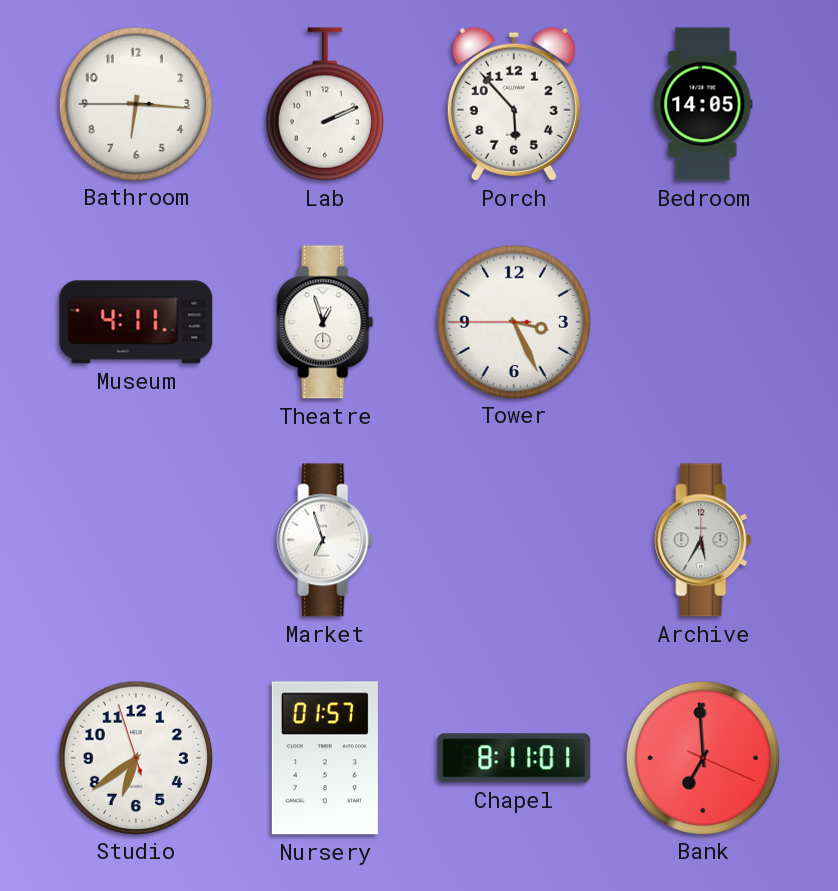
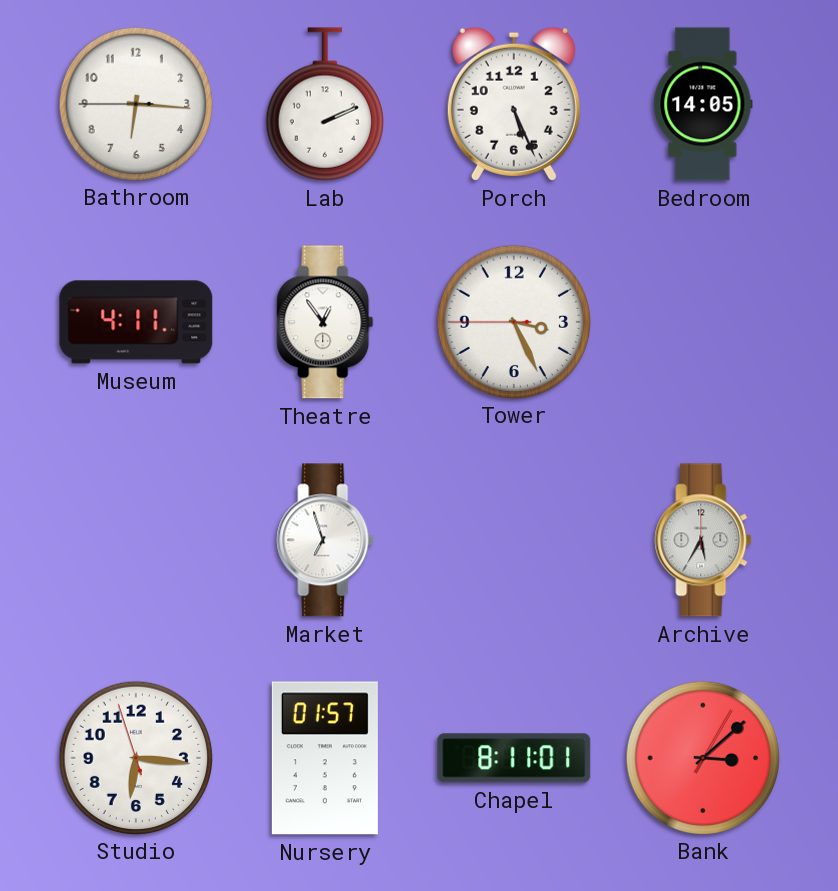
Porch: 5:53 -> 5:26
Theatre: 12:57 -> 12:54
Studio: 6:38 -> 6:15
Bank: 6:59 -> 3:08
